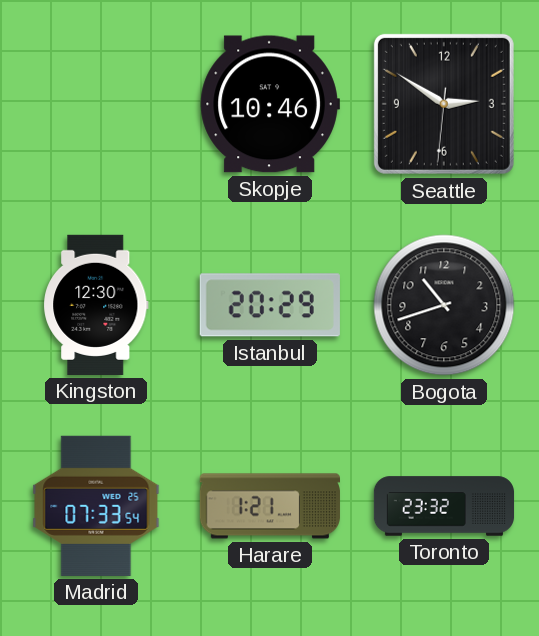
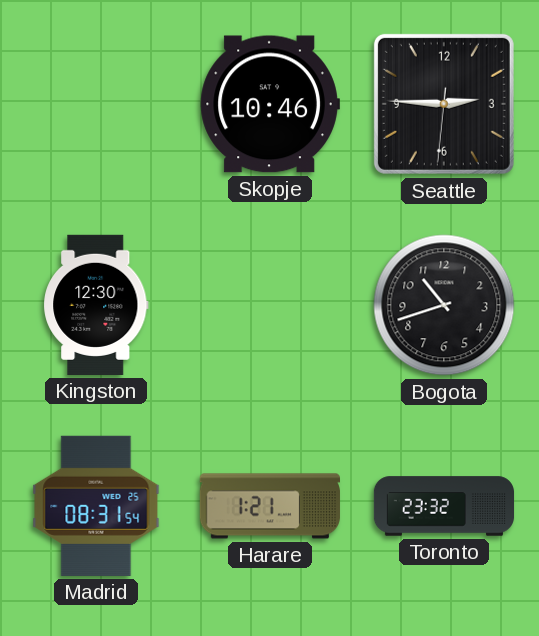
Seattle: 2:50 -> 2:45
Istanbul: 20:29 -> none
Madrid: 07:33 -> 08:31
